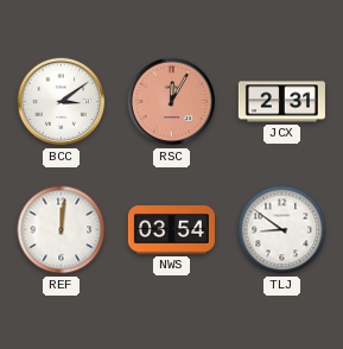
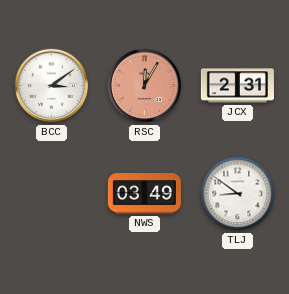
REF: 12:01 -> none
NWS: 03:54 -> 03:49
